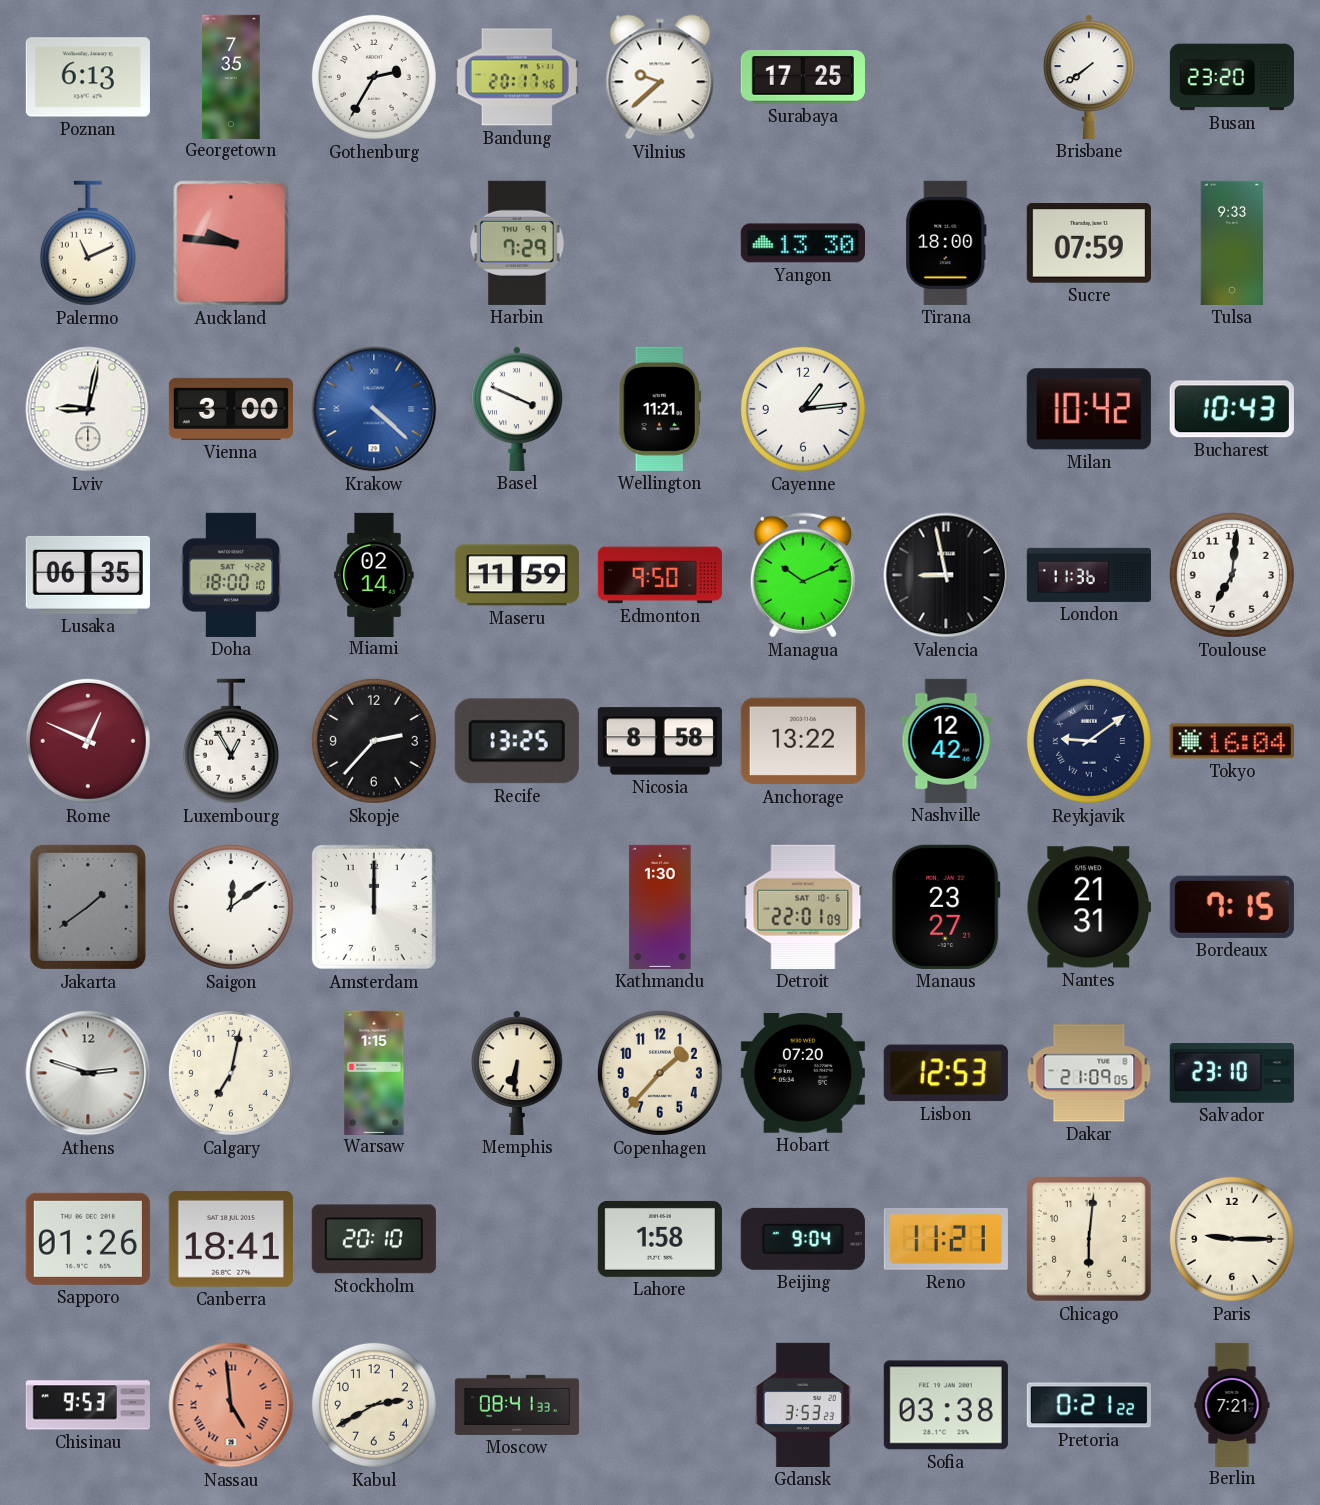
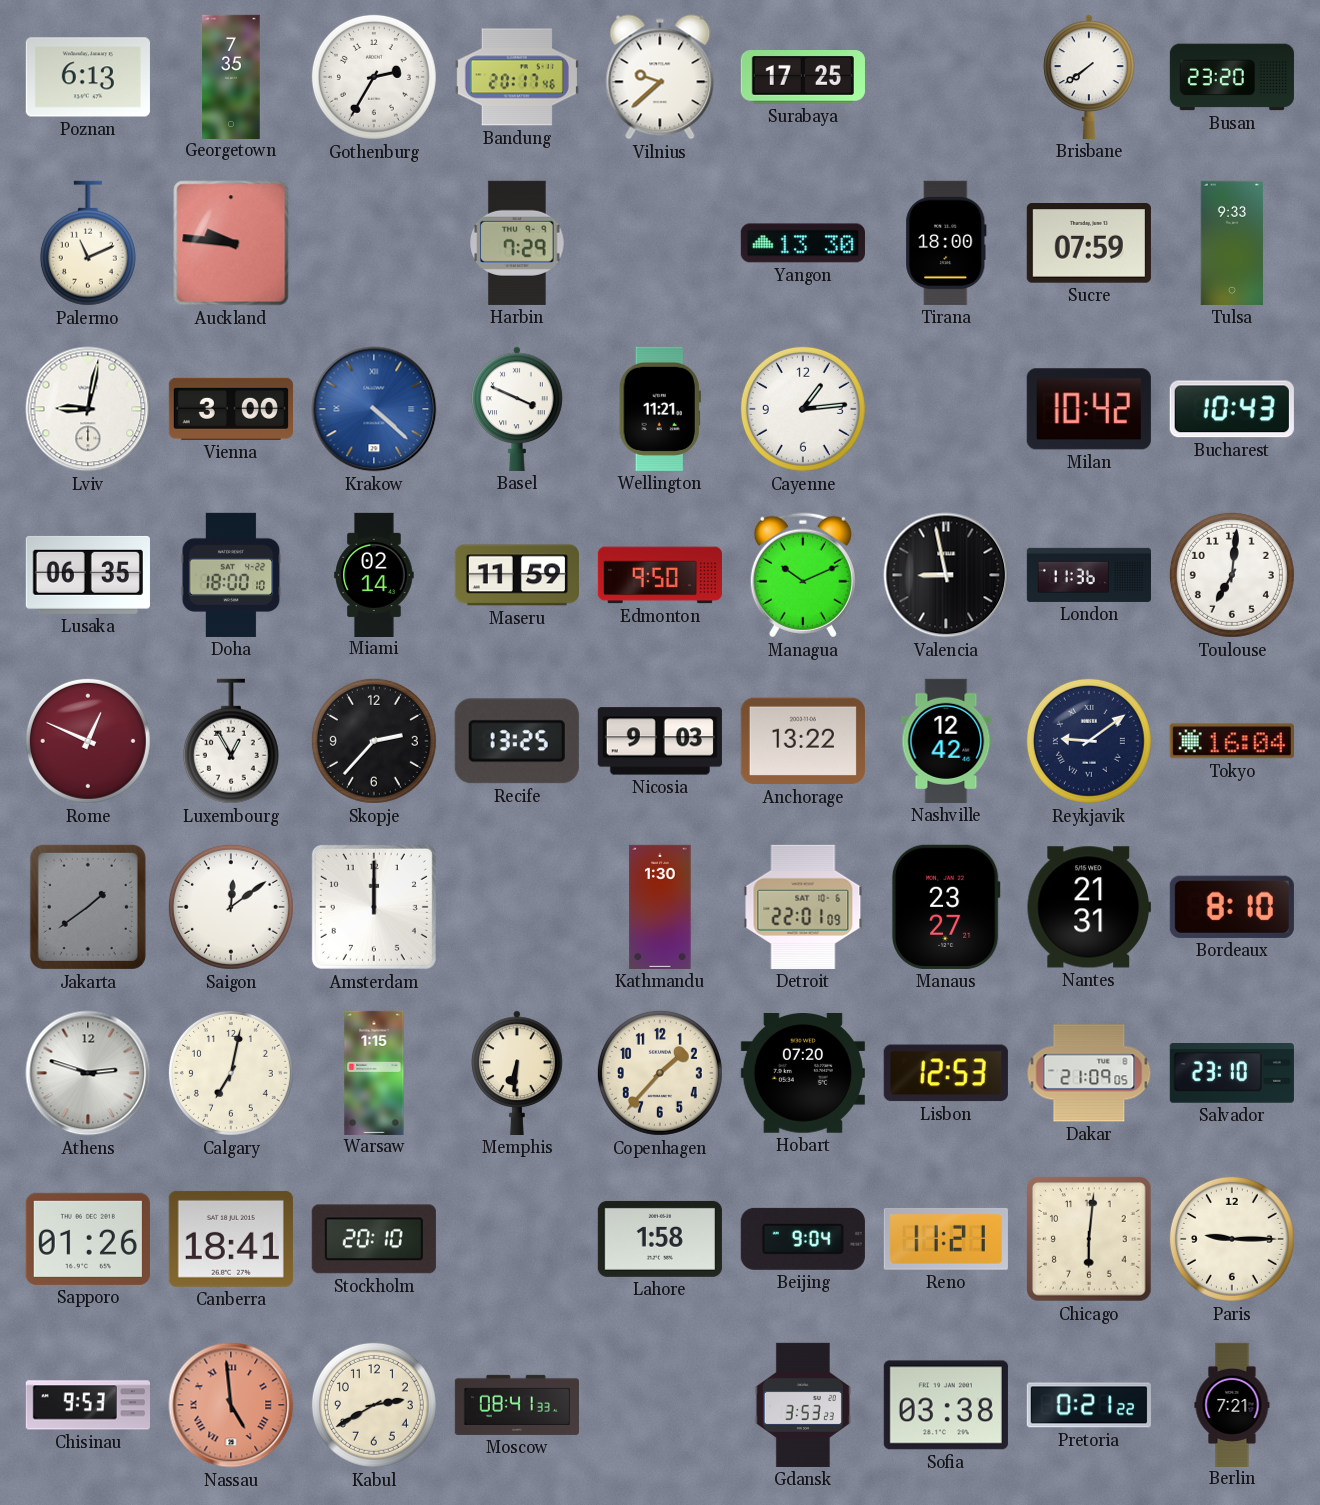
Nicosia: 8:58 -> 9:03
Bordeaux: 7:15 -> 8:10
